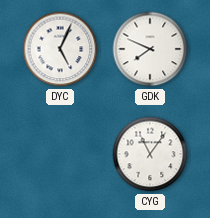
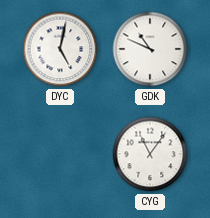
DYC: 5:04 -> 5:02
GDK: 7:49 -> 10:49
